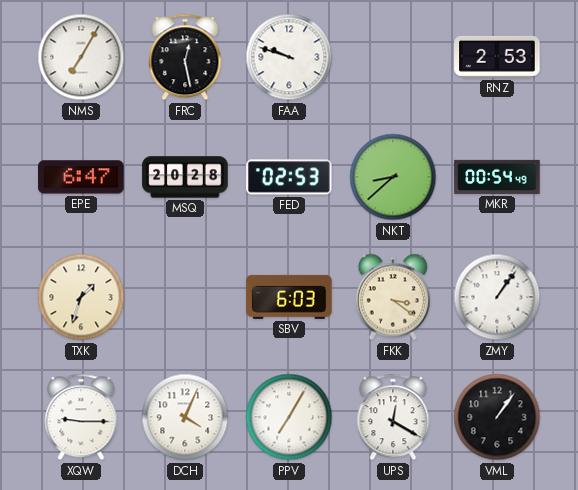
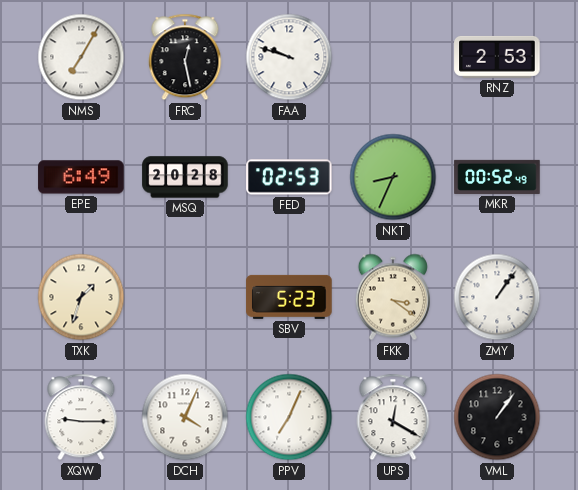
EPE: 6:47 -> 6:49
NKT: 8:38 -> 8:34
MKR: 00:54 -> 00:52
SBV: 6:03 -> 5:23
PPV: 7:05 -> 7:04
